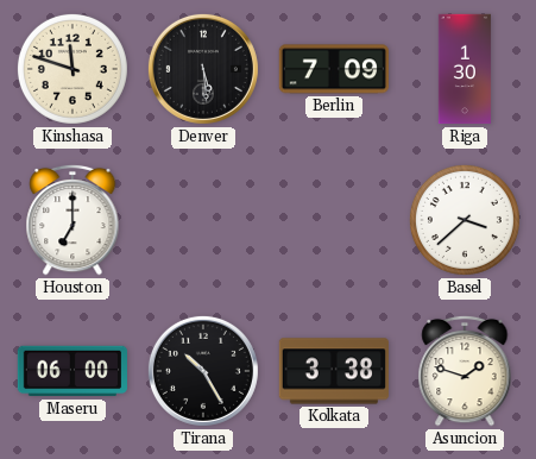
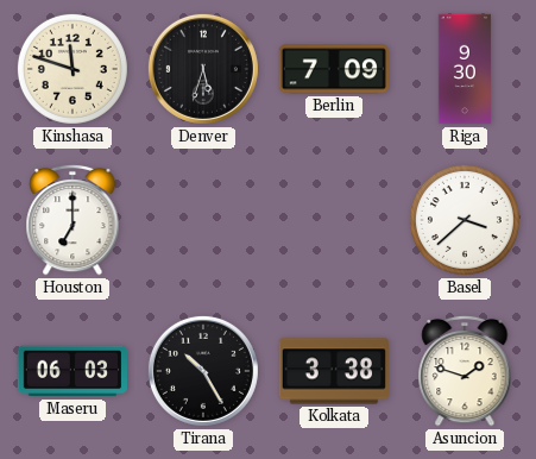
Denver: 5:29 -> 5:33
Riga: 1:30 -> 9:30
Maseru: 06:00 -> 06:03
